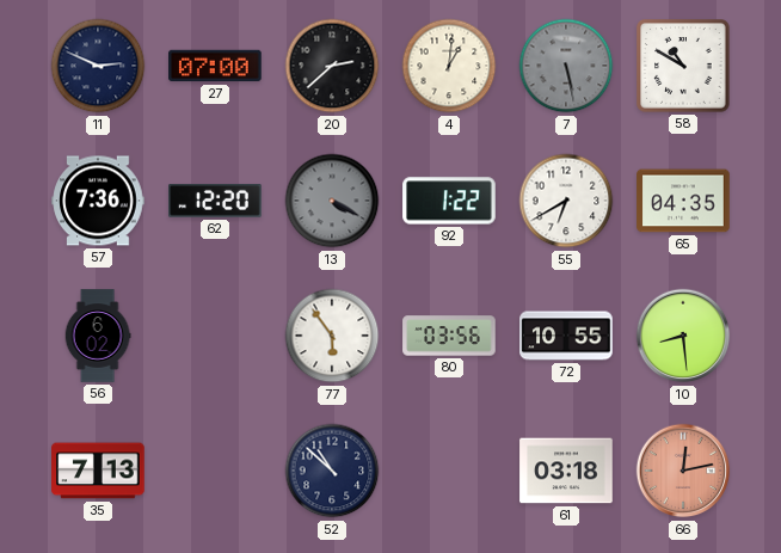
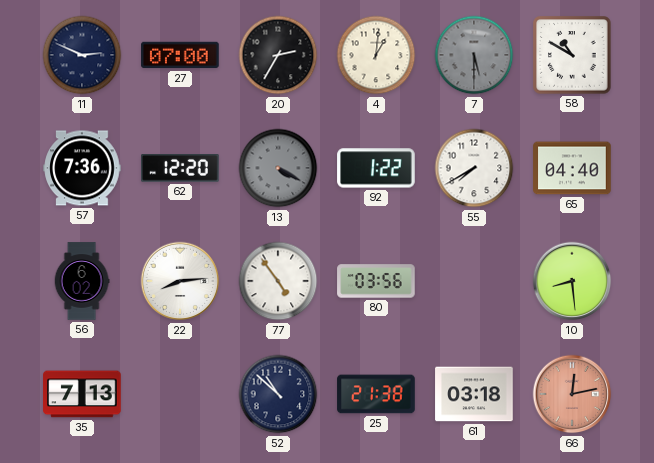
20: 2:38 -> 2:35
7: 5:28 -> 5:30
55: 6:40 -> 7:40
65: 04:35 -> 04:40
22: none -> 8:14
77: 5:54 -> 4:54
72: 10:55 -> none
25: none -> 21:38
